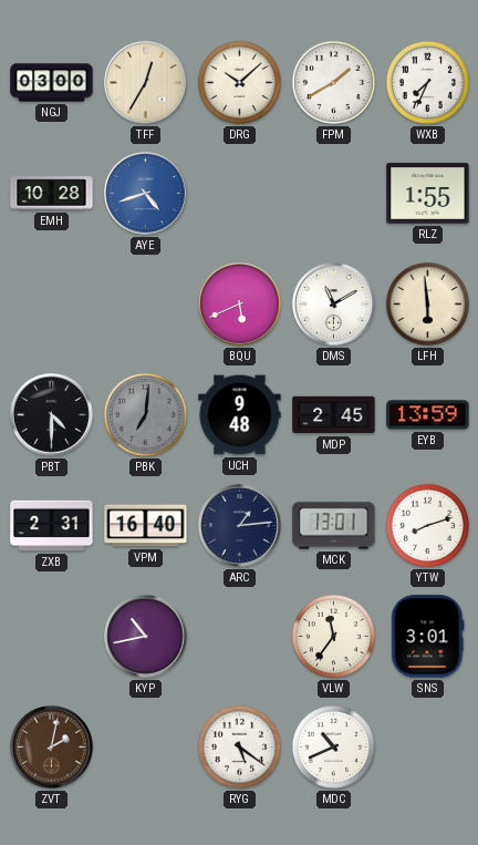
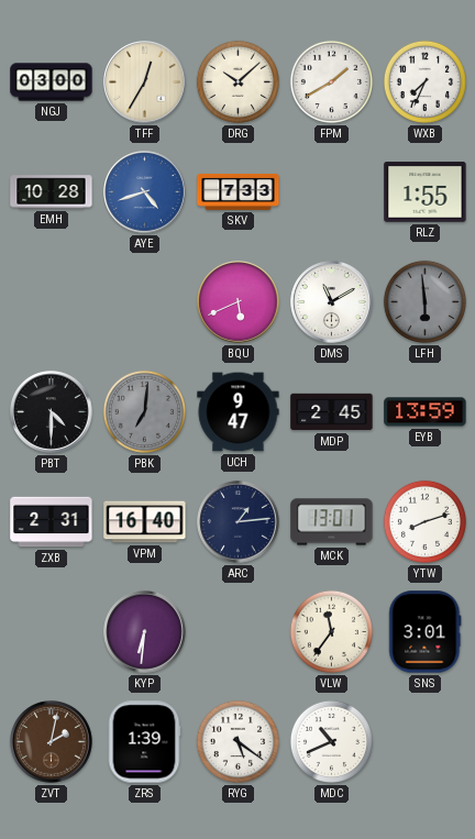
SKV: none -> 7:33
LFH dial: cream -> grey
UCH: 9:48 -> 9:47
KYP: 10:43 -> 6:31
ZRS: none -> 1:39
